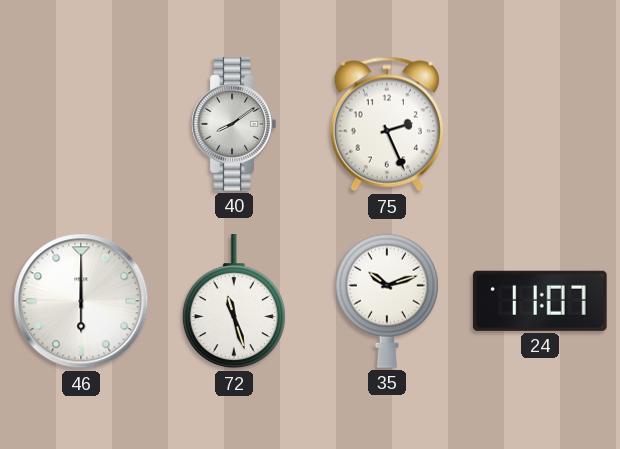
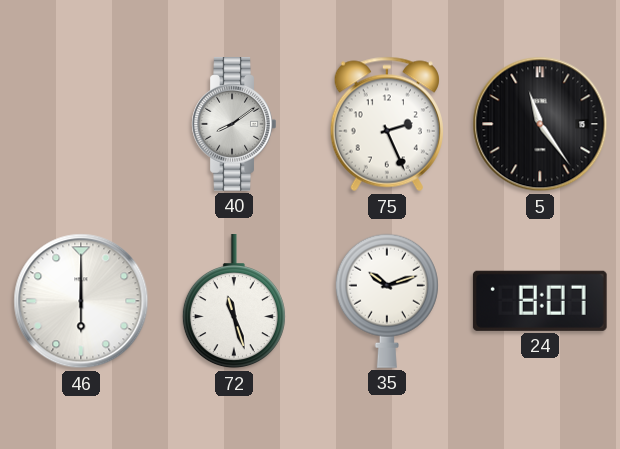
5: none -> 11:24
24: 11:07 -> 8:07
